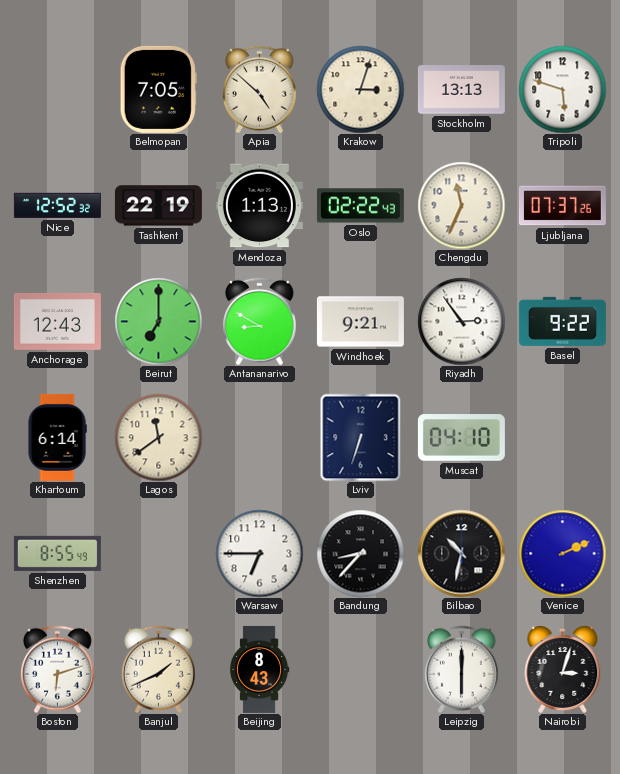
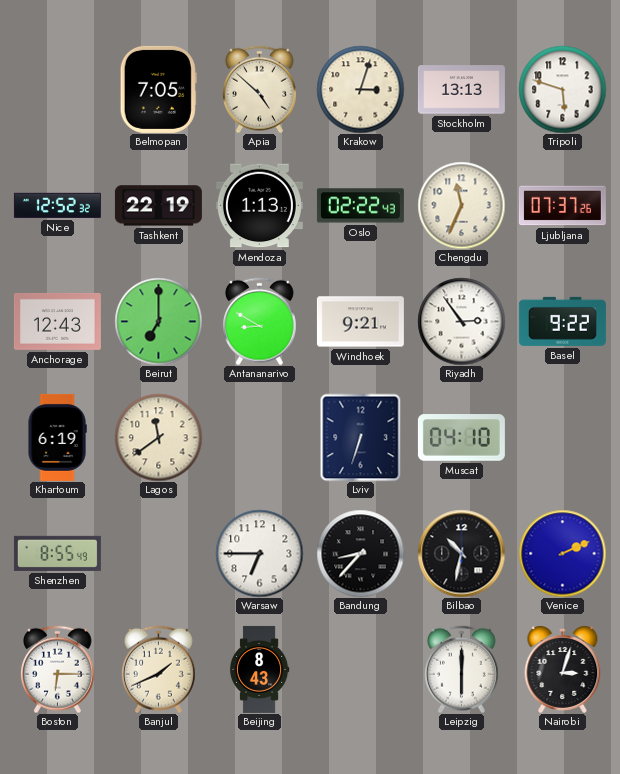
Khartoum: 6:14 -> 6:19
Boston: 6:12 -> 6:15
